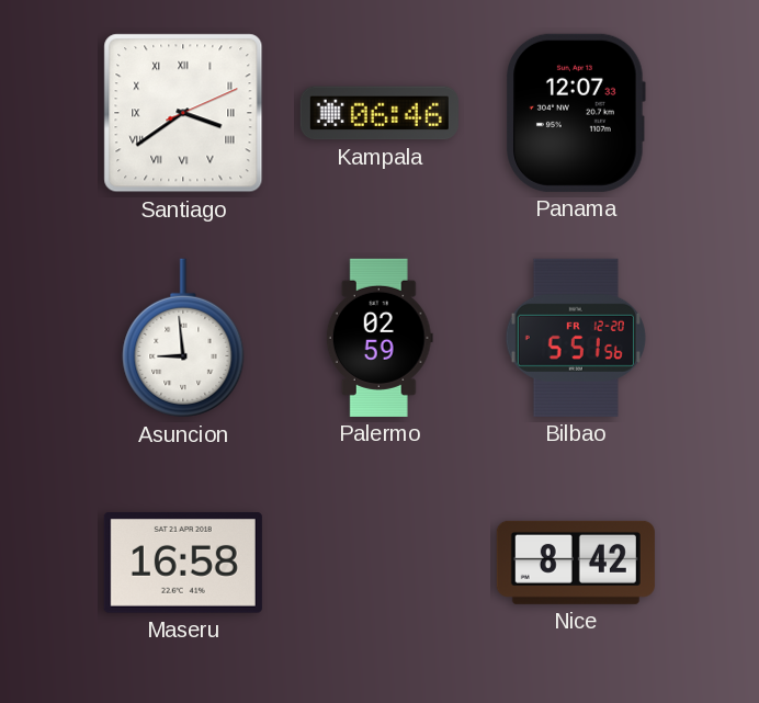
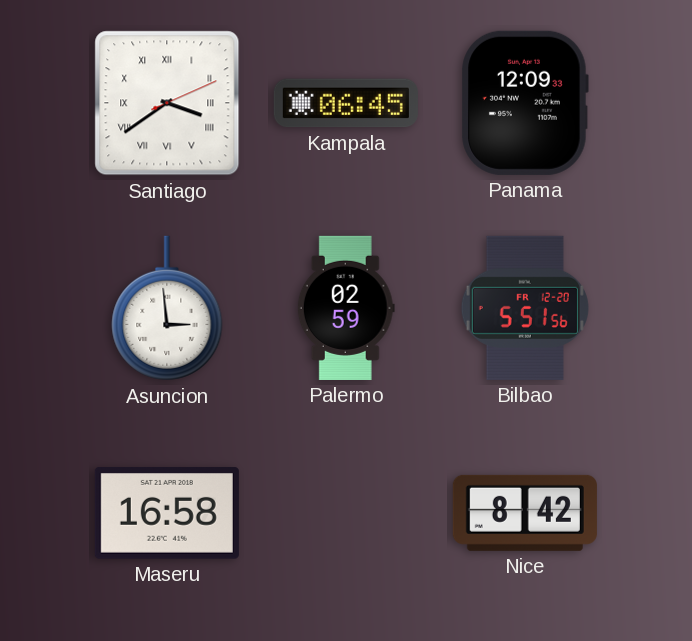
Kampala: 06:46 -> 06:45
Panama: 12:07 -> 12:09
Asuncion: 8:59 -> 2:59
